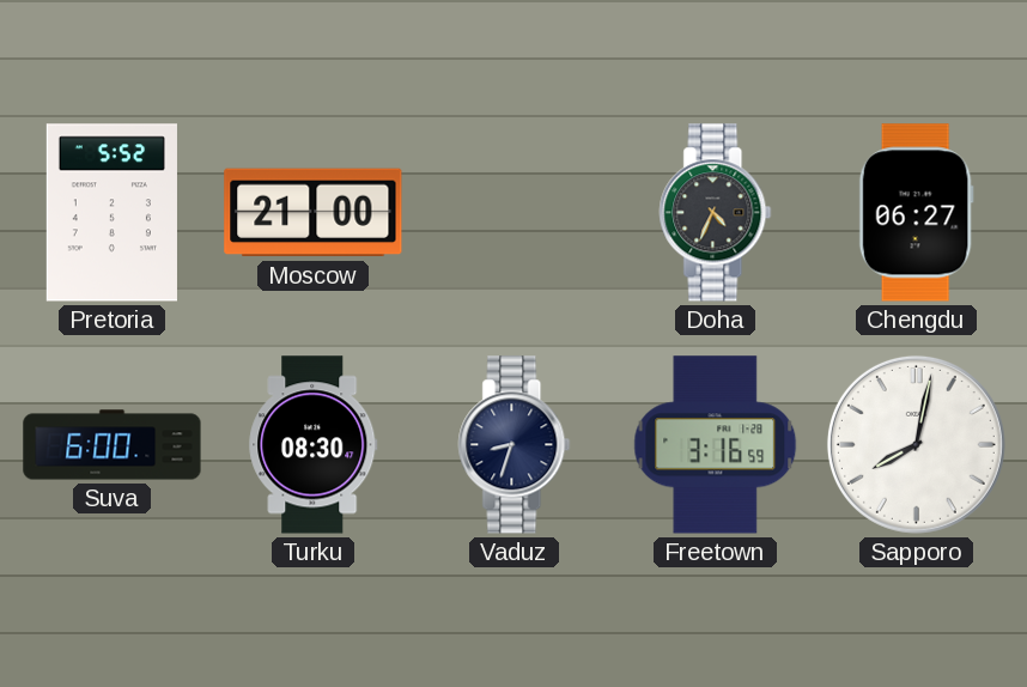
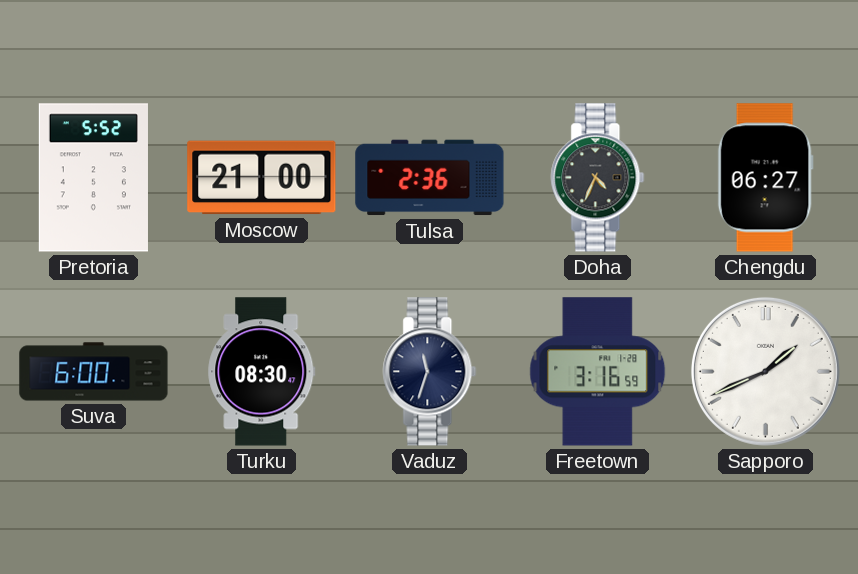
Tulsa: none -> 2:36
Vaduz: 8:33 -> 11:33
Sapporo: 8:02 -> 1:41
